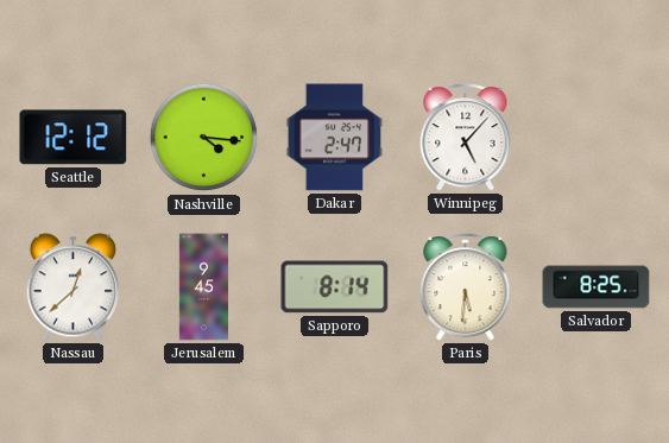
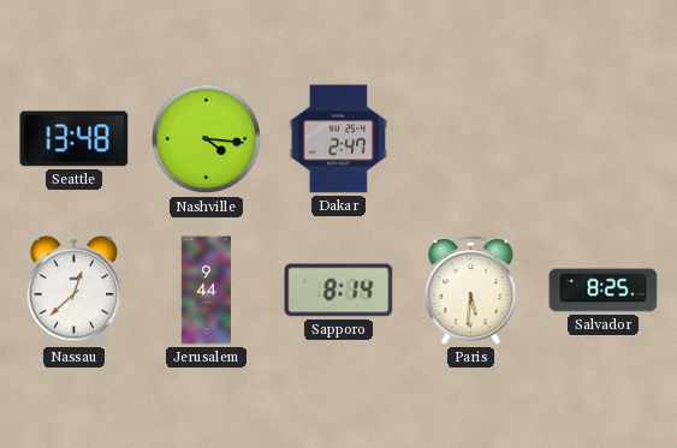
Seattle: 12:12 -> 13:48
Winnipeg: 5:07 -> none
Jerusalem: 9:45 -> 9:44
